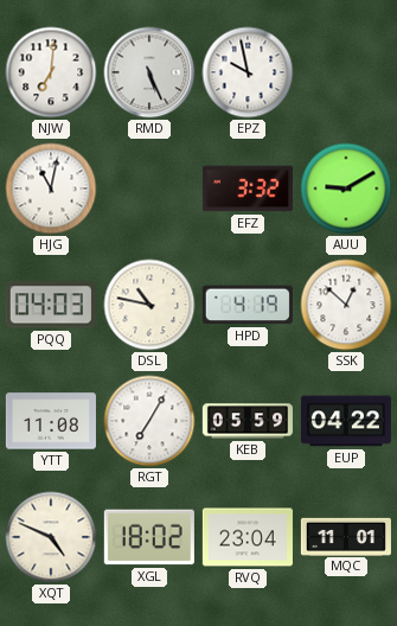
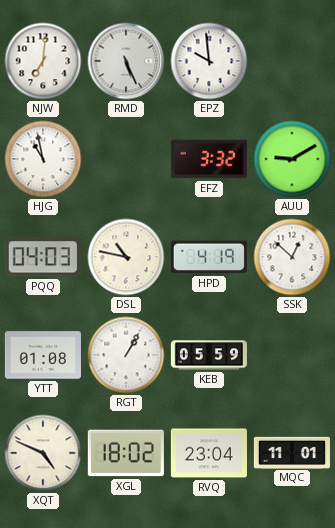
EPZ: 9:58 -> 9:59
HJG: 11:02 -> 10:58
YTT: 11:08 -> 01:08
RGT: 7:05 -> 1:05
EUP: 04:22 -> none
